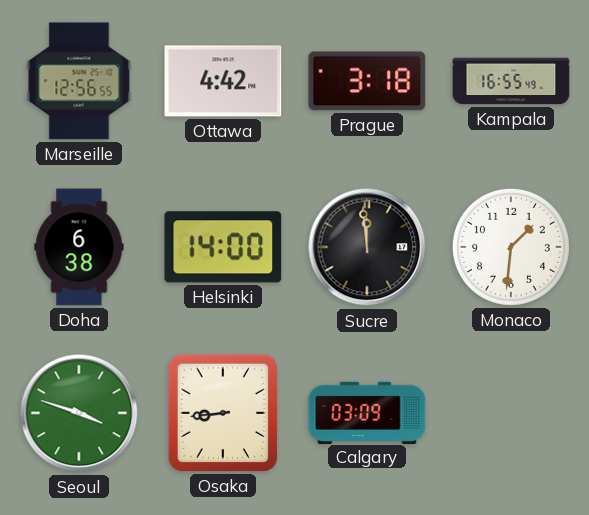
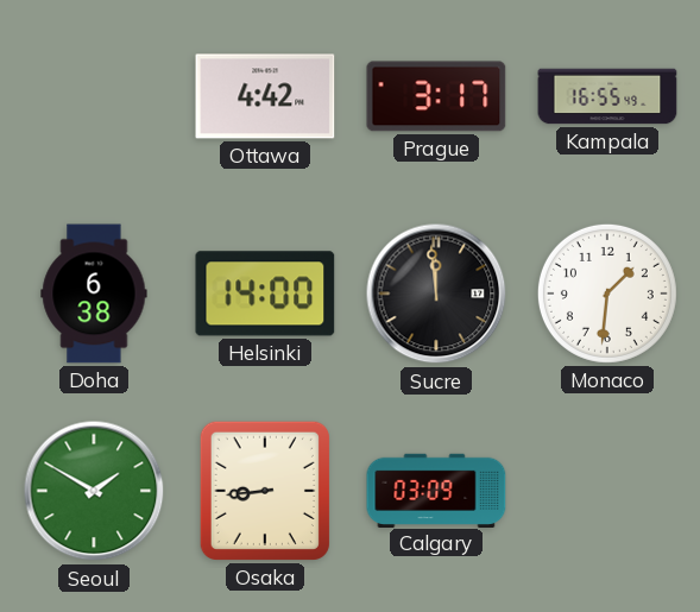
Marseille: 12:56 -> none
Prague: 3:18 -> 3:17
Seoul: 3:48 -> 1:50
